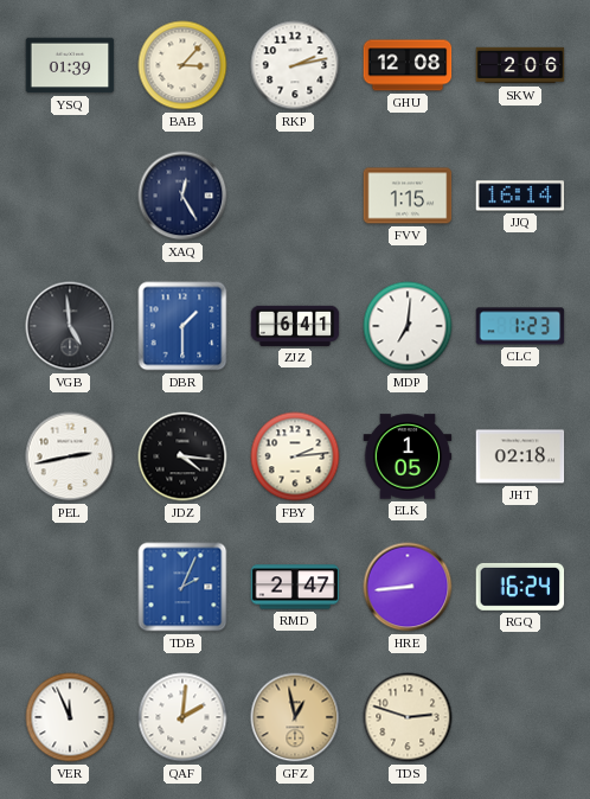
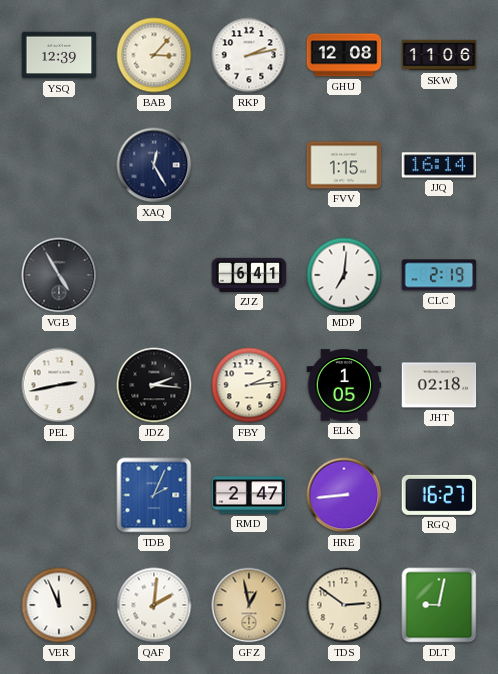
YSQ: 01:39 -> 12:39
SKW: 2:06 -> 11:06
VGB: 4:59 -> 4:55
DBR: 1:30 -> none
CLC: 1:23 -> 2:19
JDZ: 4:16 -> 2:16
RGQ: 16:24 -> 16:27
TDS: 2:48 -> 2:51
DLT: none -> 9:02
